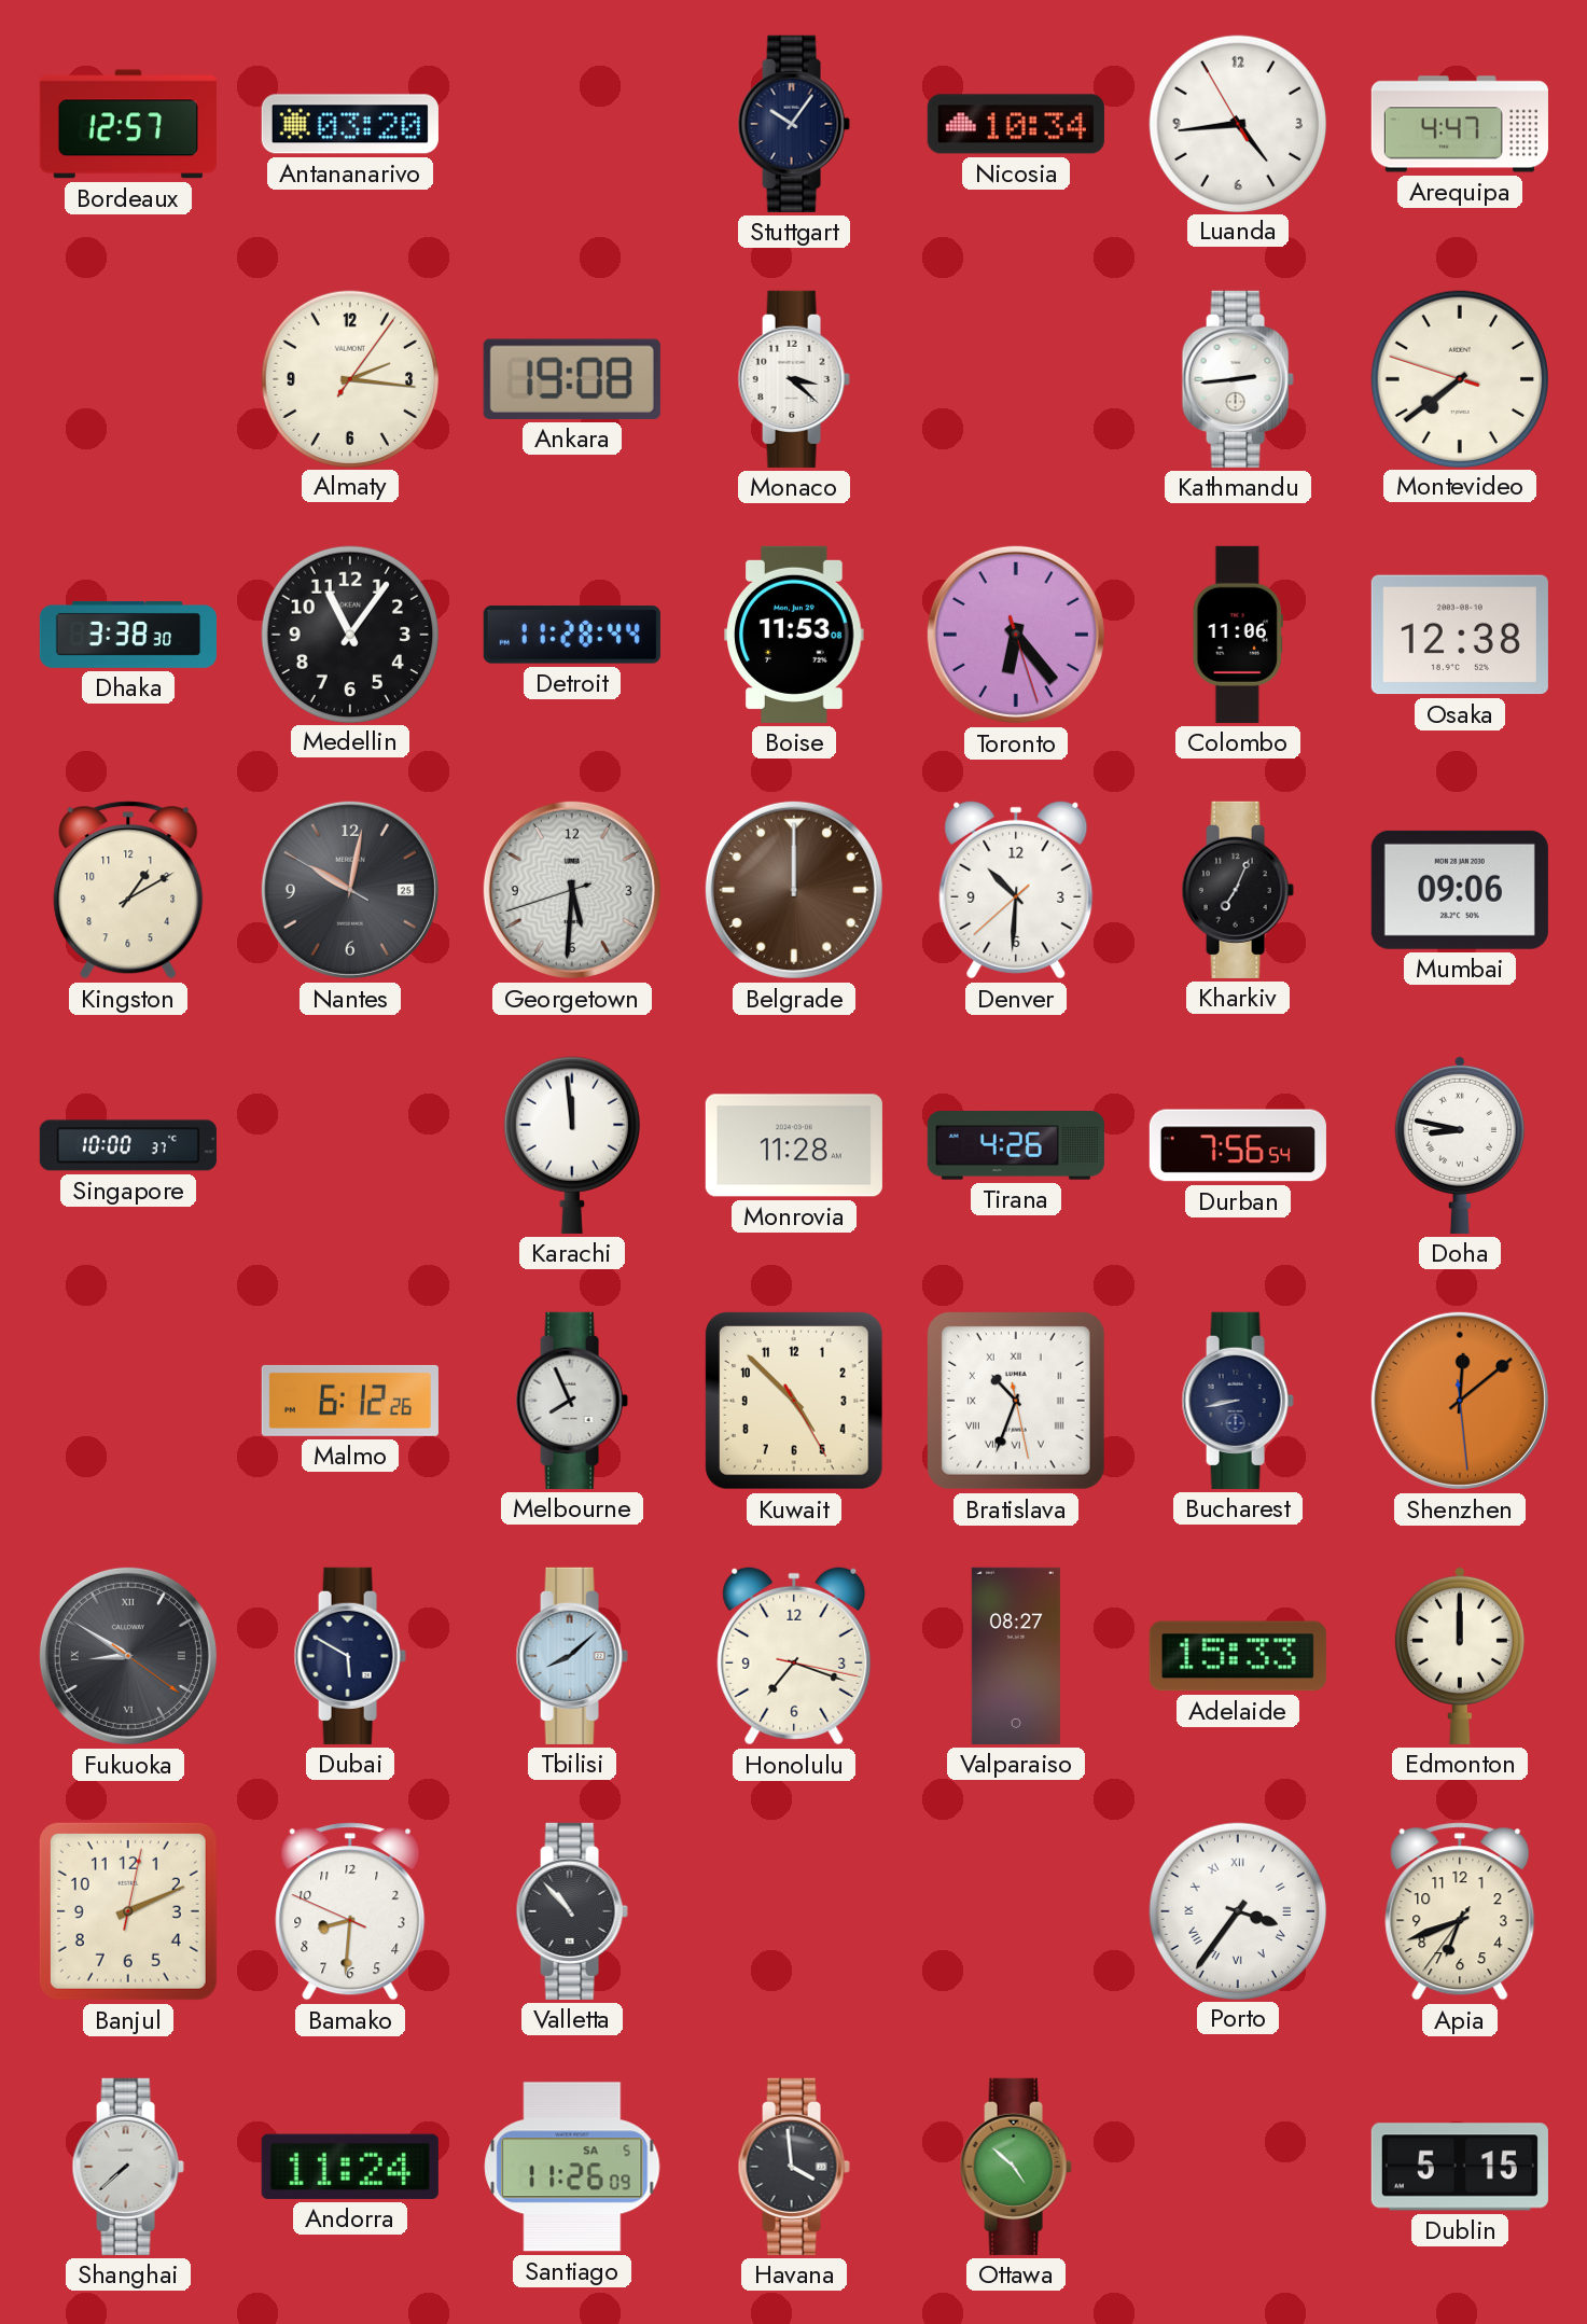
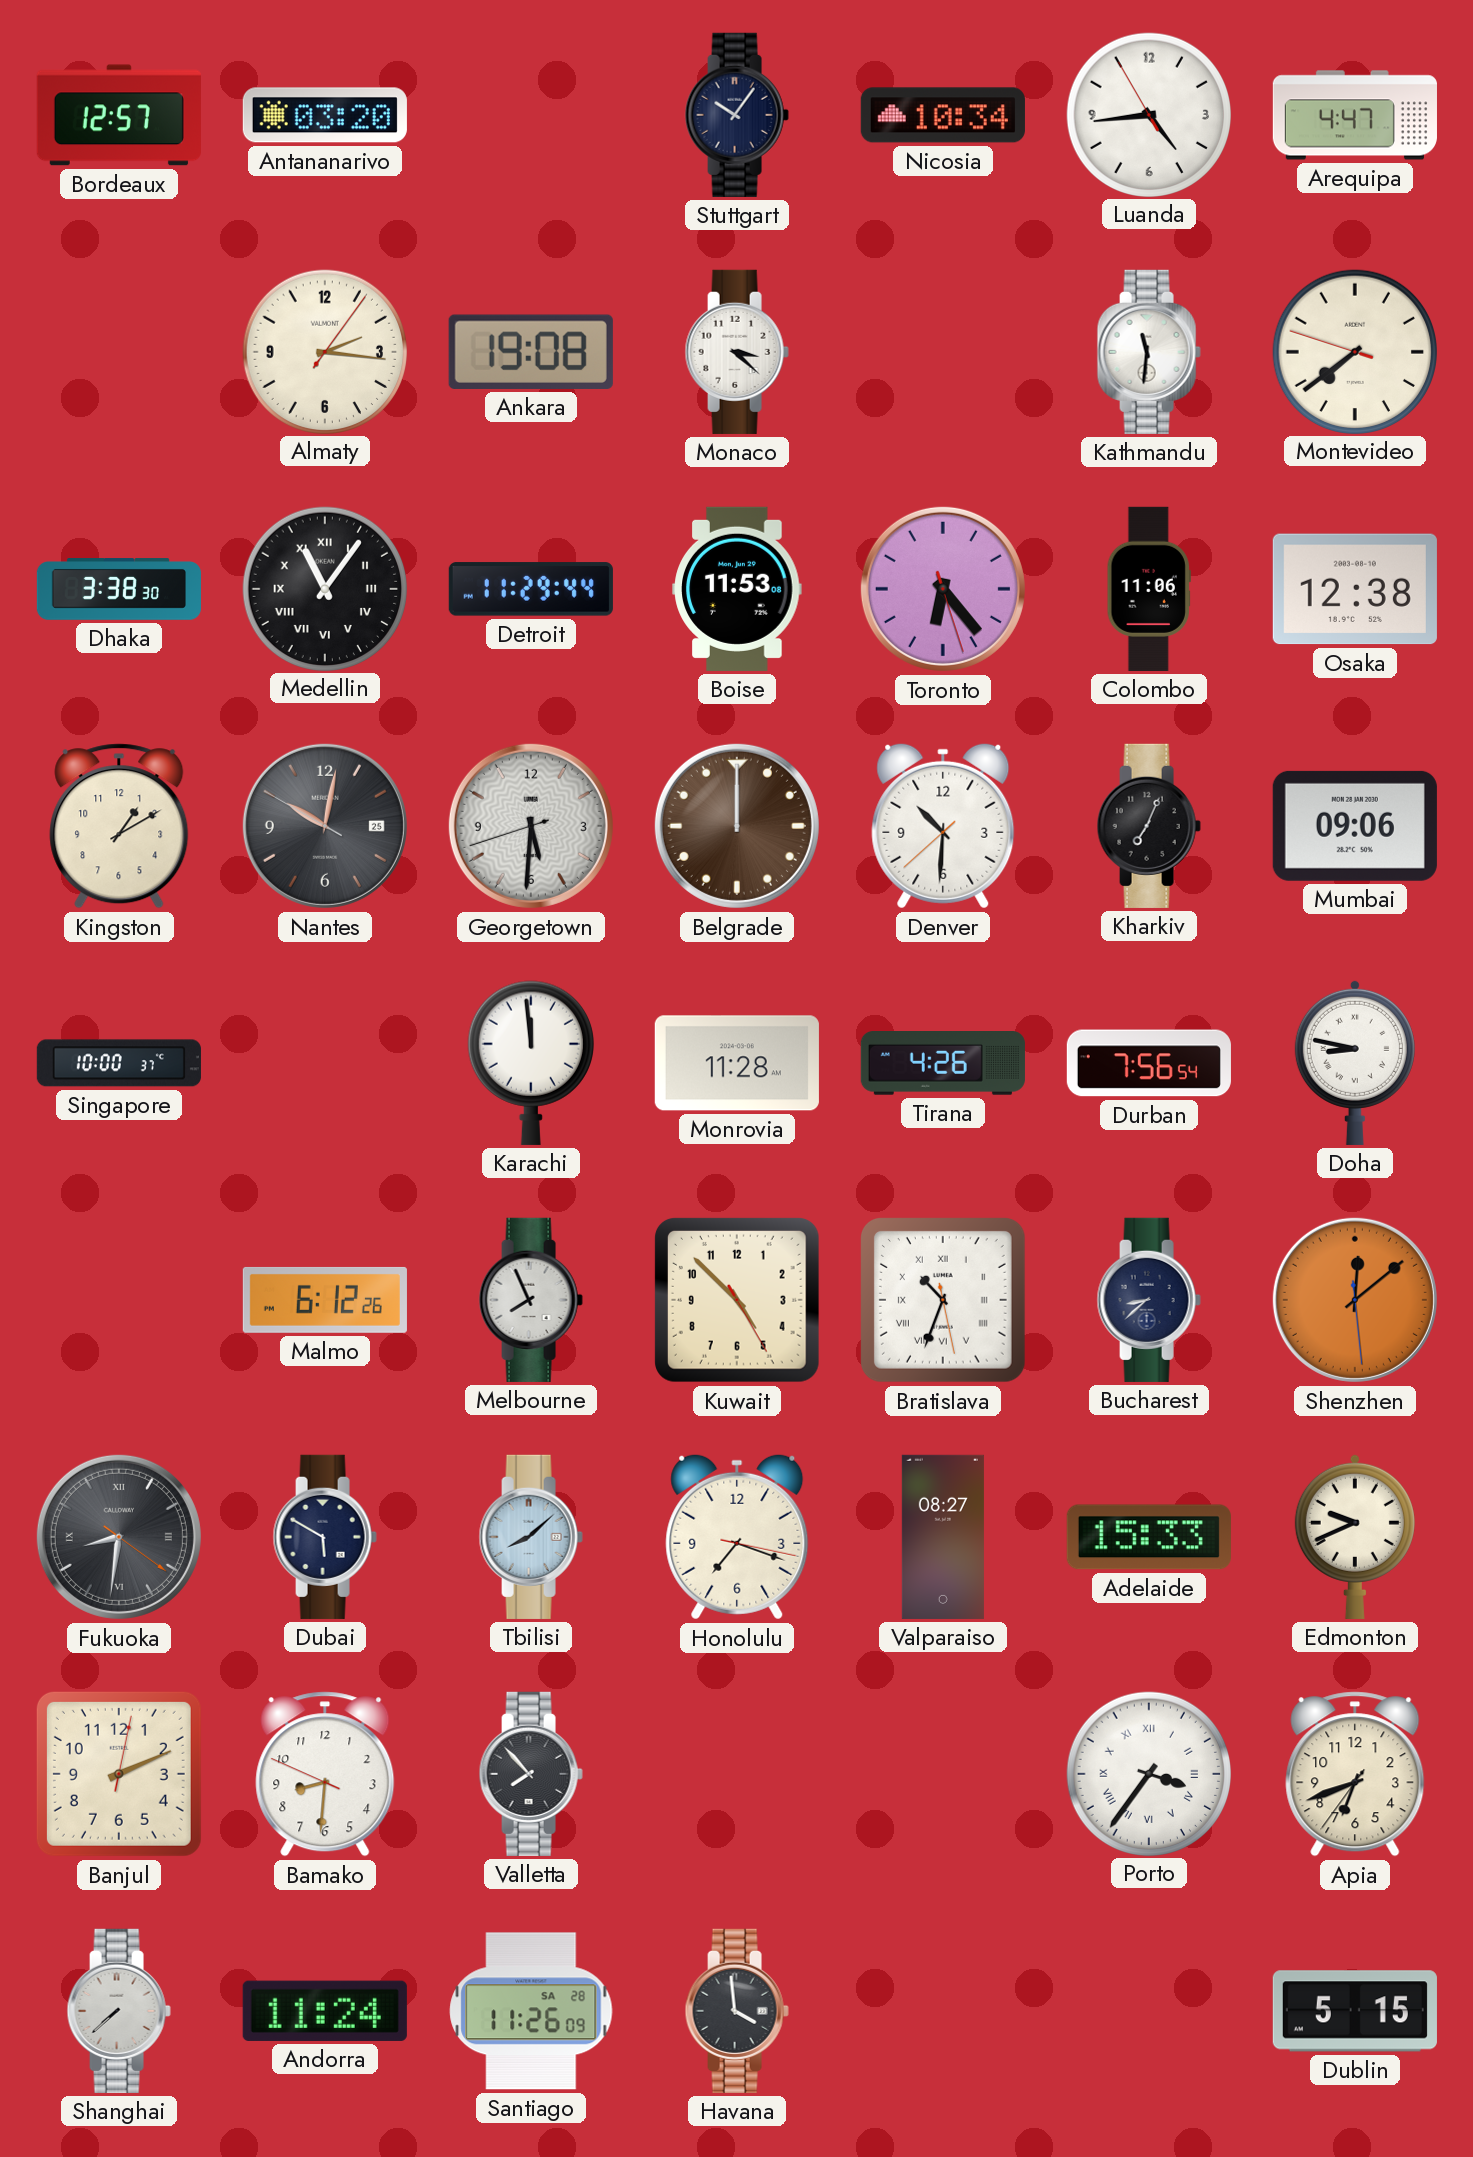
Kathmandu: 2:44 -> 11:31
Medellin numerals: Arabic -> Roman
Detroit: 11:28 -> 11:29
Bucharest: 8:43 -> 8:38
Fukuoka: 8:50 -> 8:31
Edmonton: 12:00 -> 9:41
Valletta: 10:53 -> 7:53
Santiago date: SA 5 -> SA 28
Ottawa: 4:52 -> none
